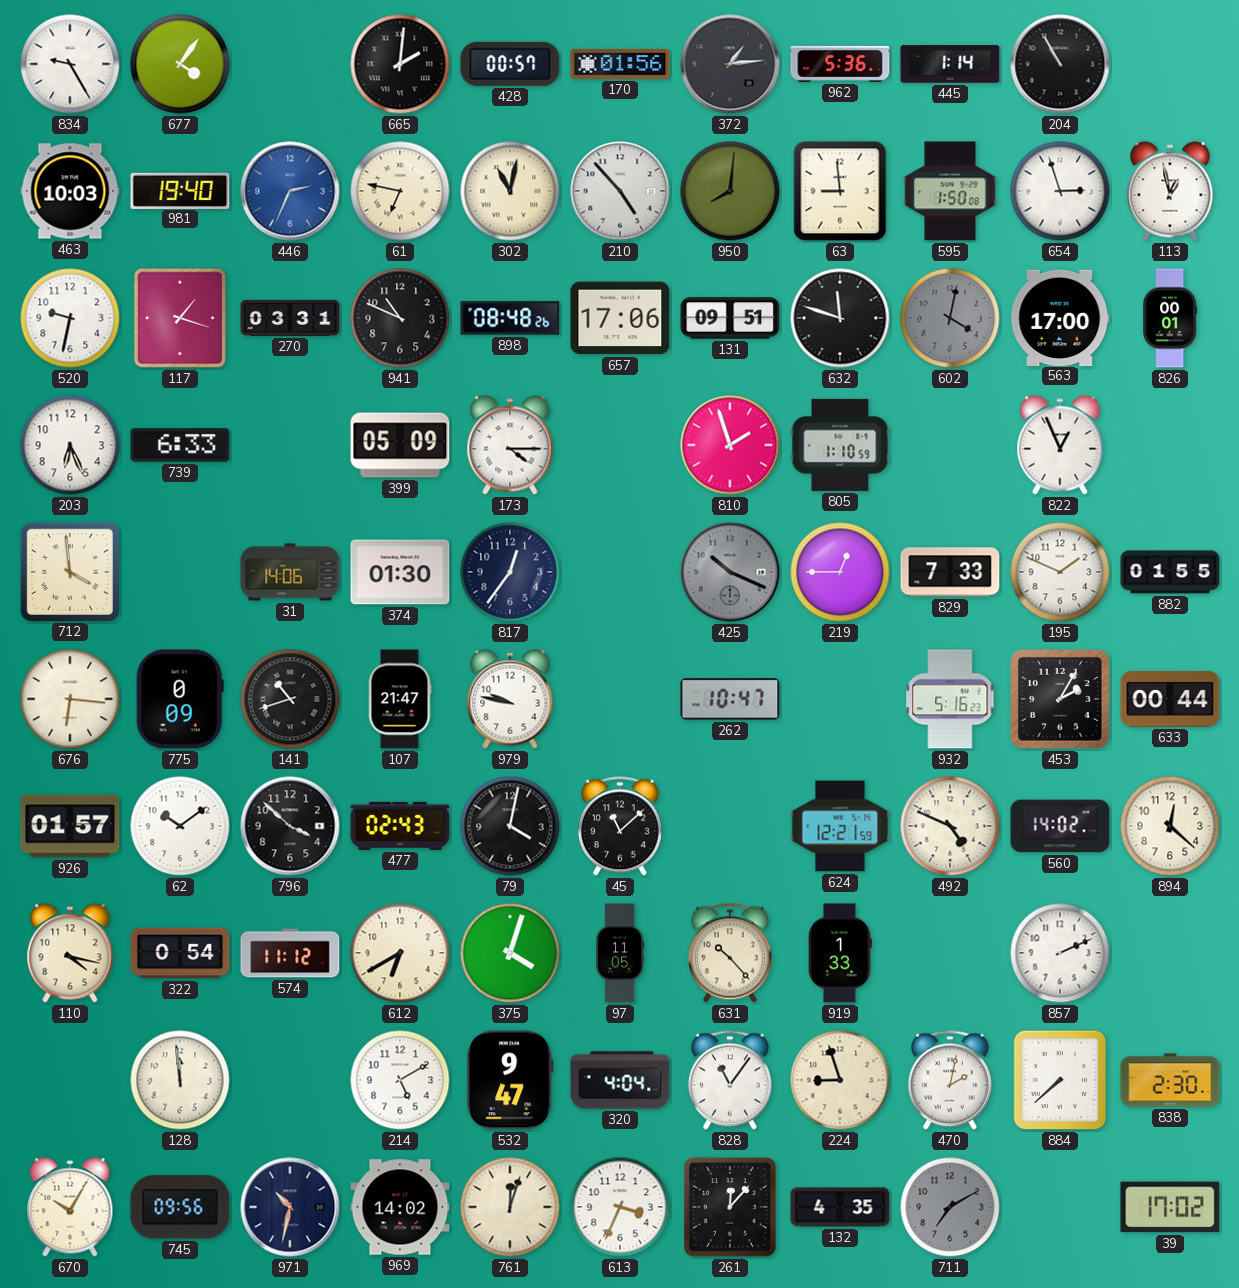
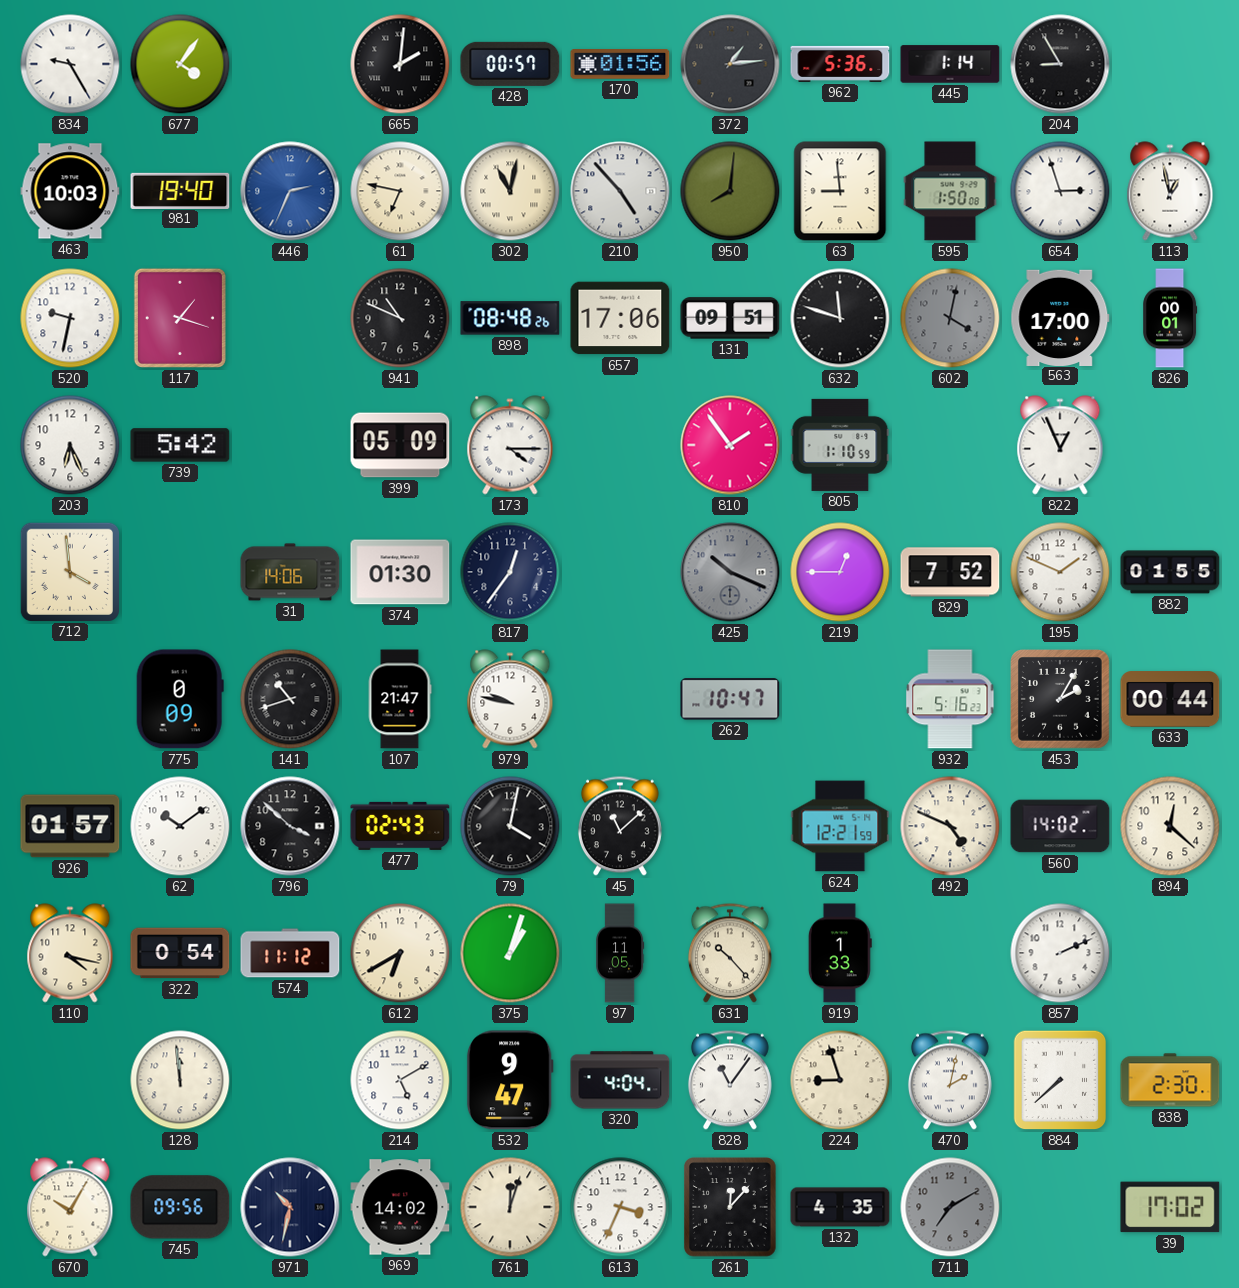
204: 10:55 -> 8:55
270: 03:31 -> none
739: 6:33 -> 5:42
810: 1:57 -> 1:54
829: 7:33 -> 7:52
676: 6:16 -> none
375: 4:03 -> 1:03
